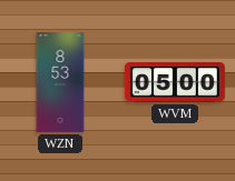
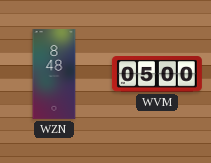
WZN: 8:53 -> 8:48
